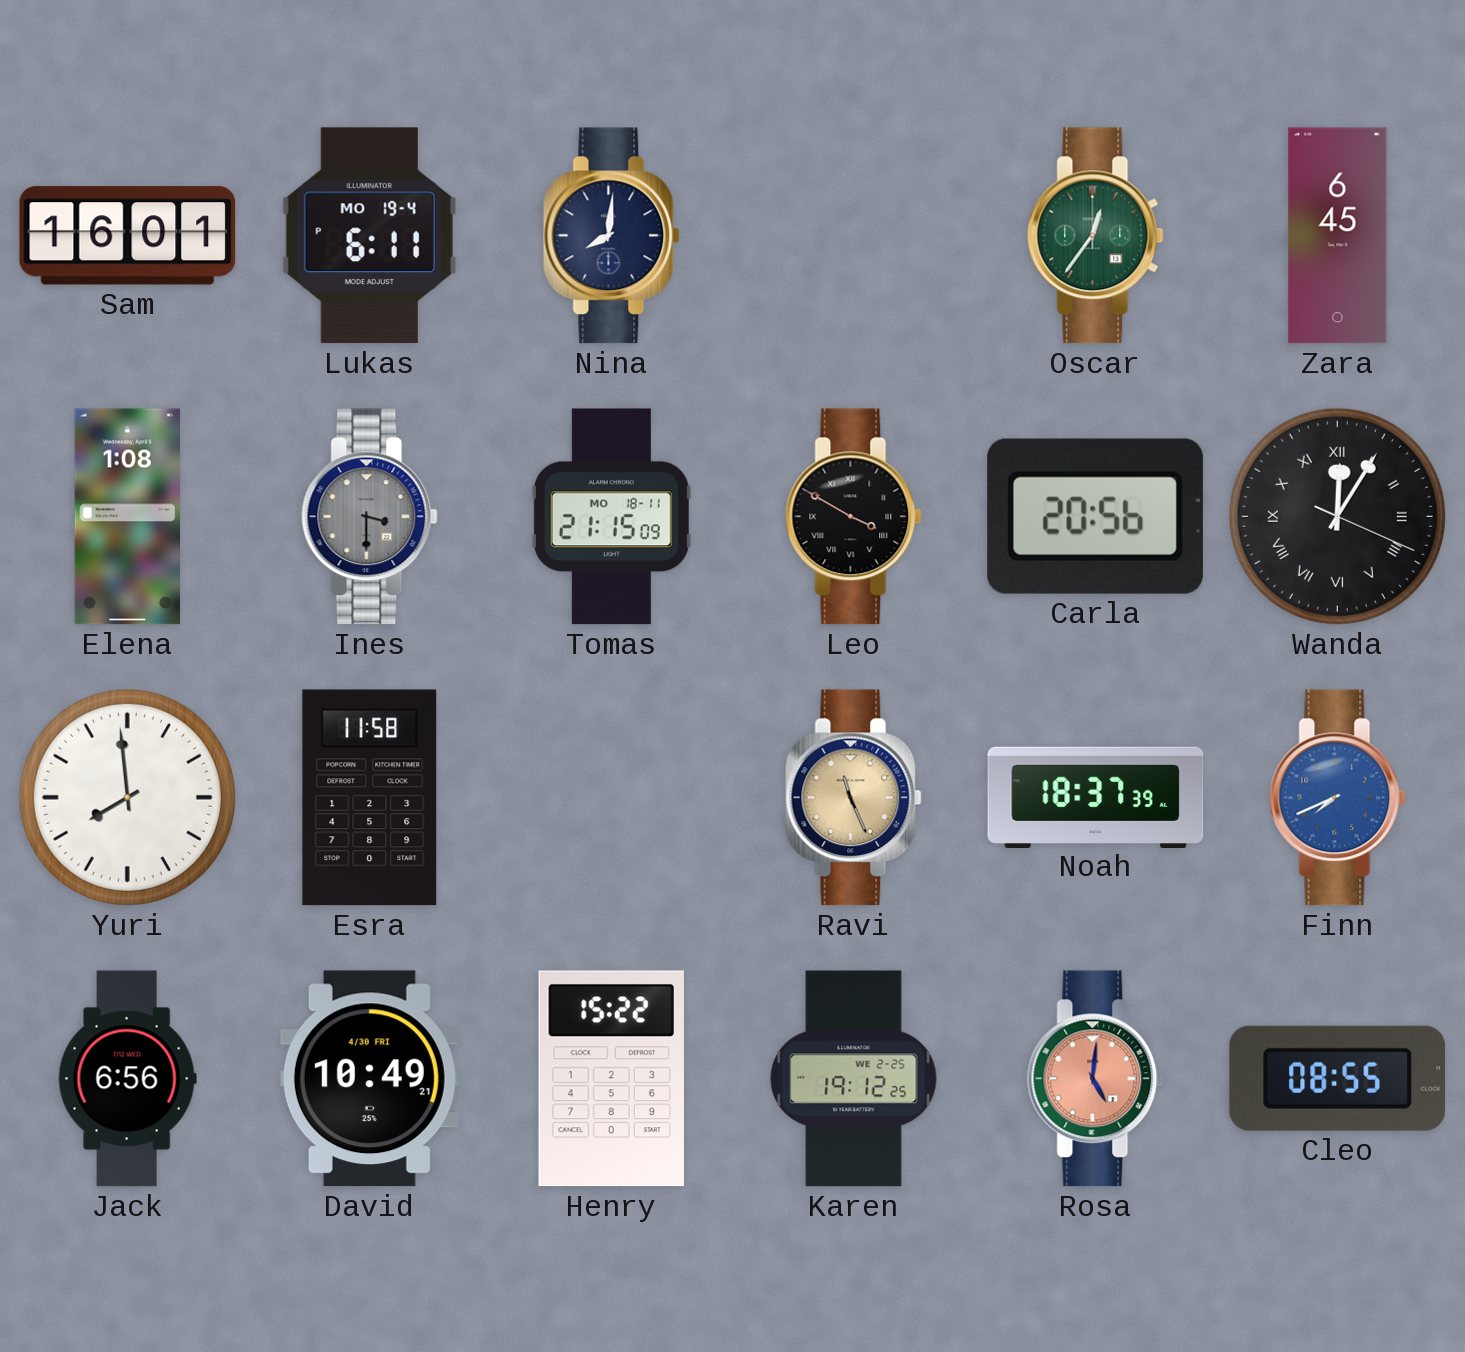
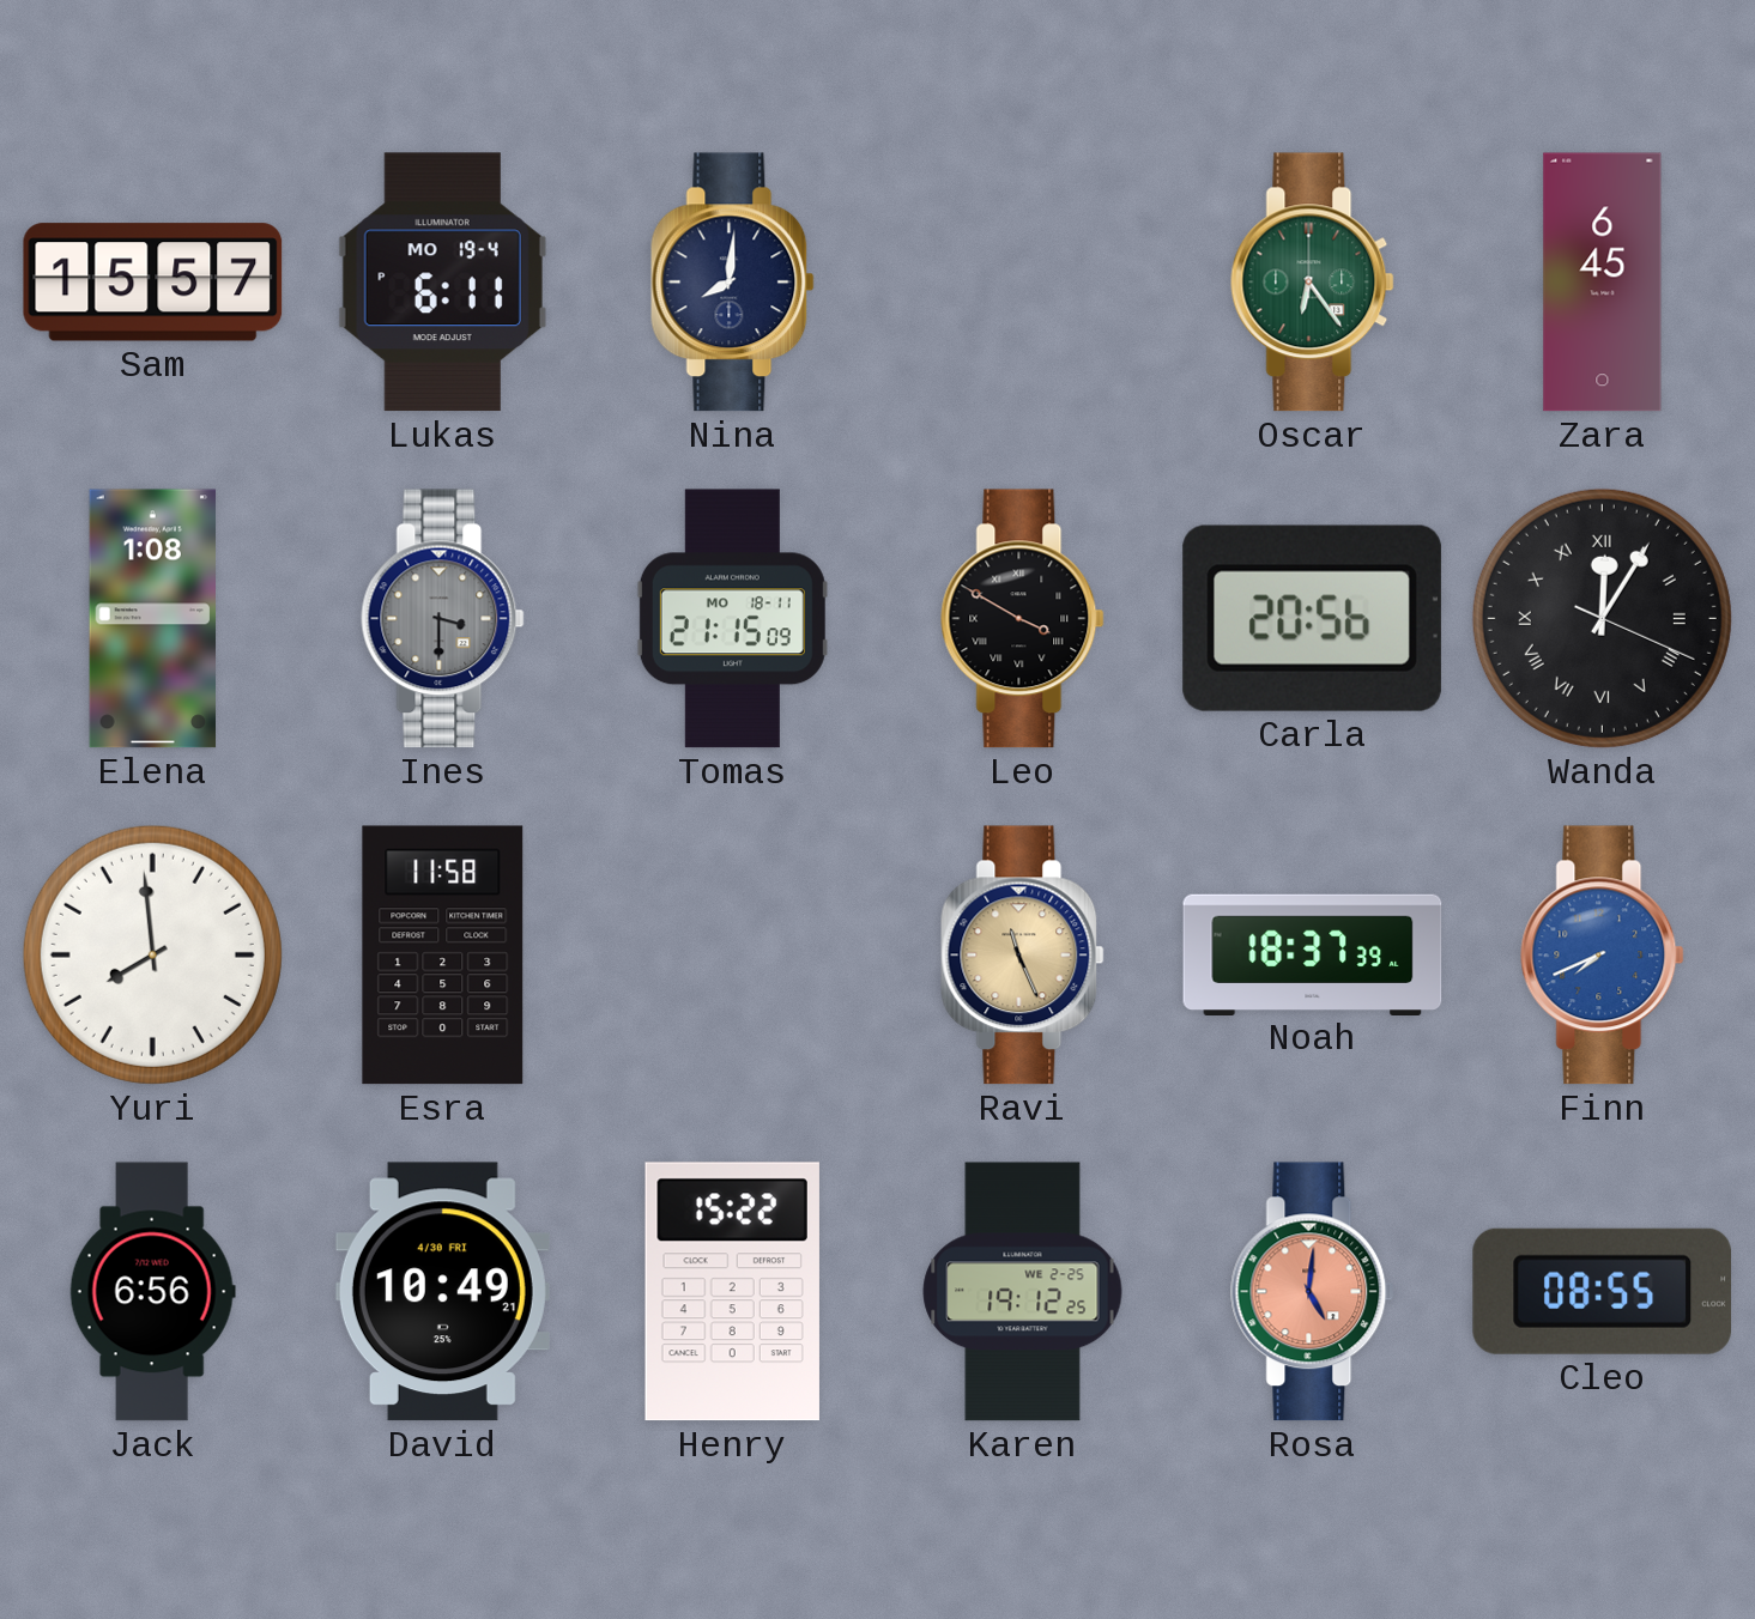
Sam: 16:01 -> 15:57
Oscar: 12:36 -> 6:24
